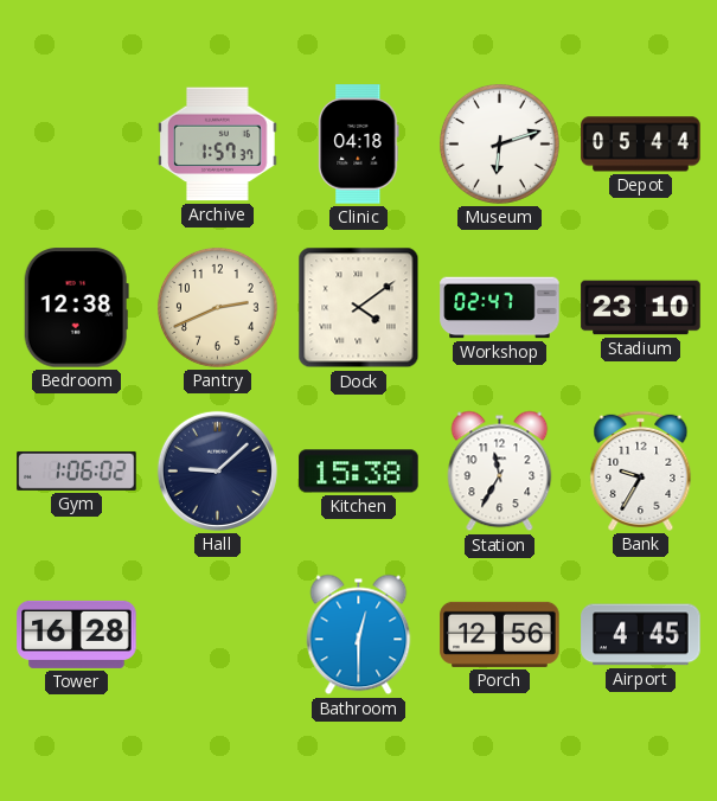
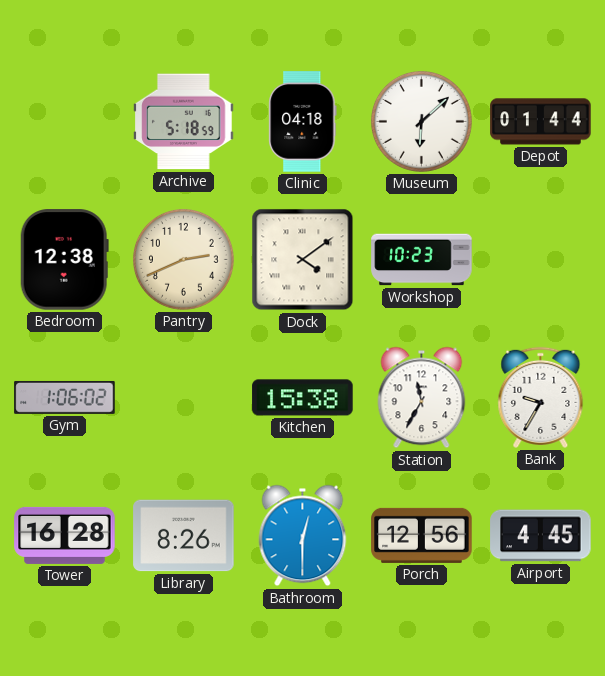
Archive: 1:57 -> 5:18
Museum: 6:12 -> 6:08
Depot: 05:44 -> 01:44
Workshop: 02:47 -> 10:23
Stadium: 23:10 -> none
Hall: 9:08 -> none
Library: none -> 8:26
